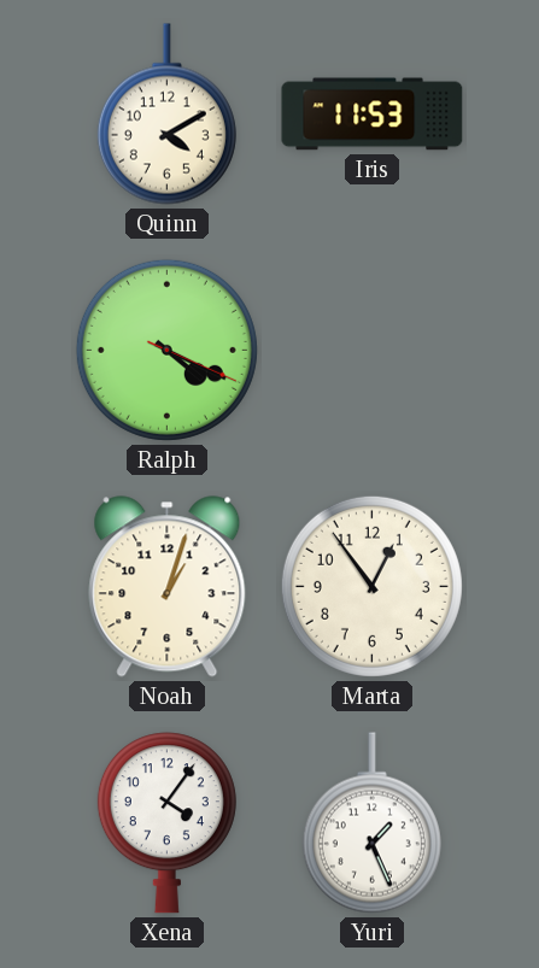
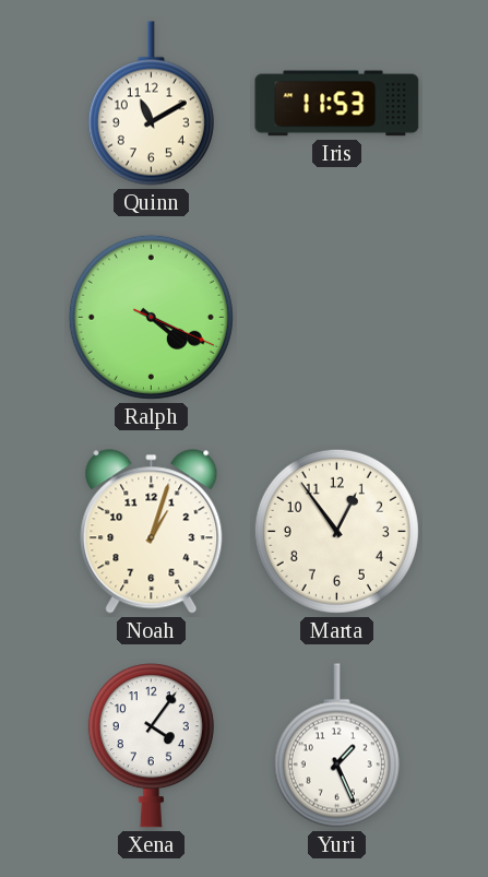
Quinn: 4:10 -> 11:10
